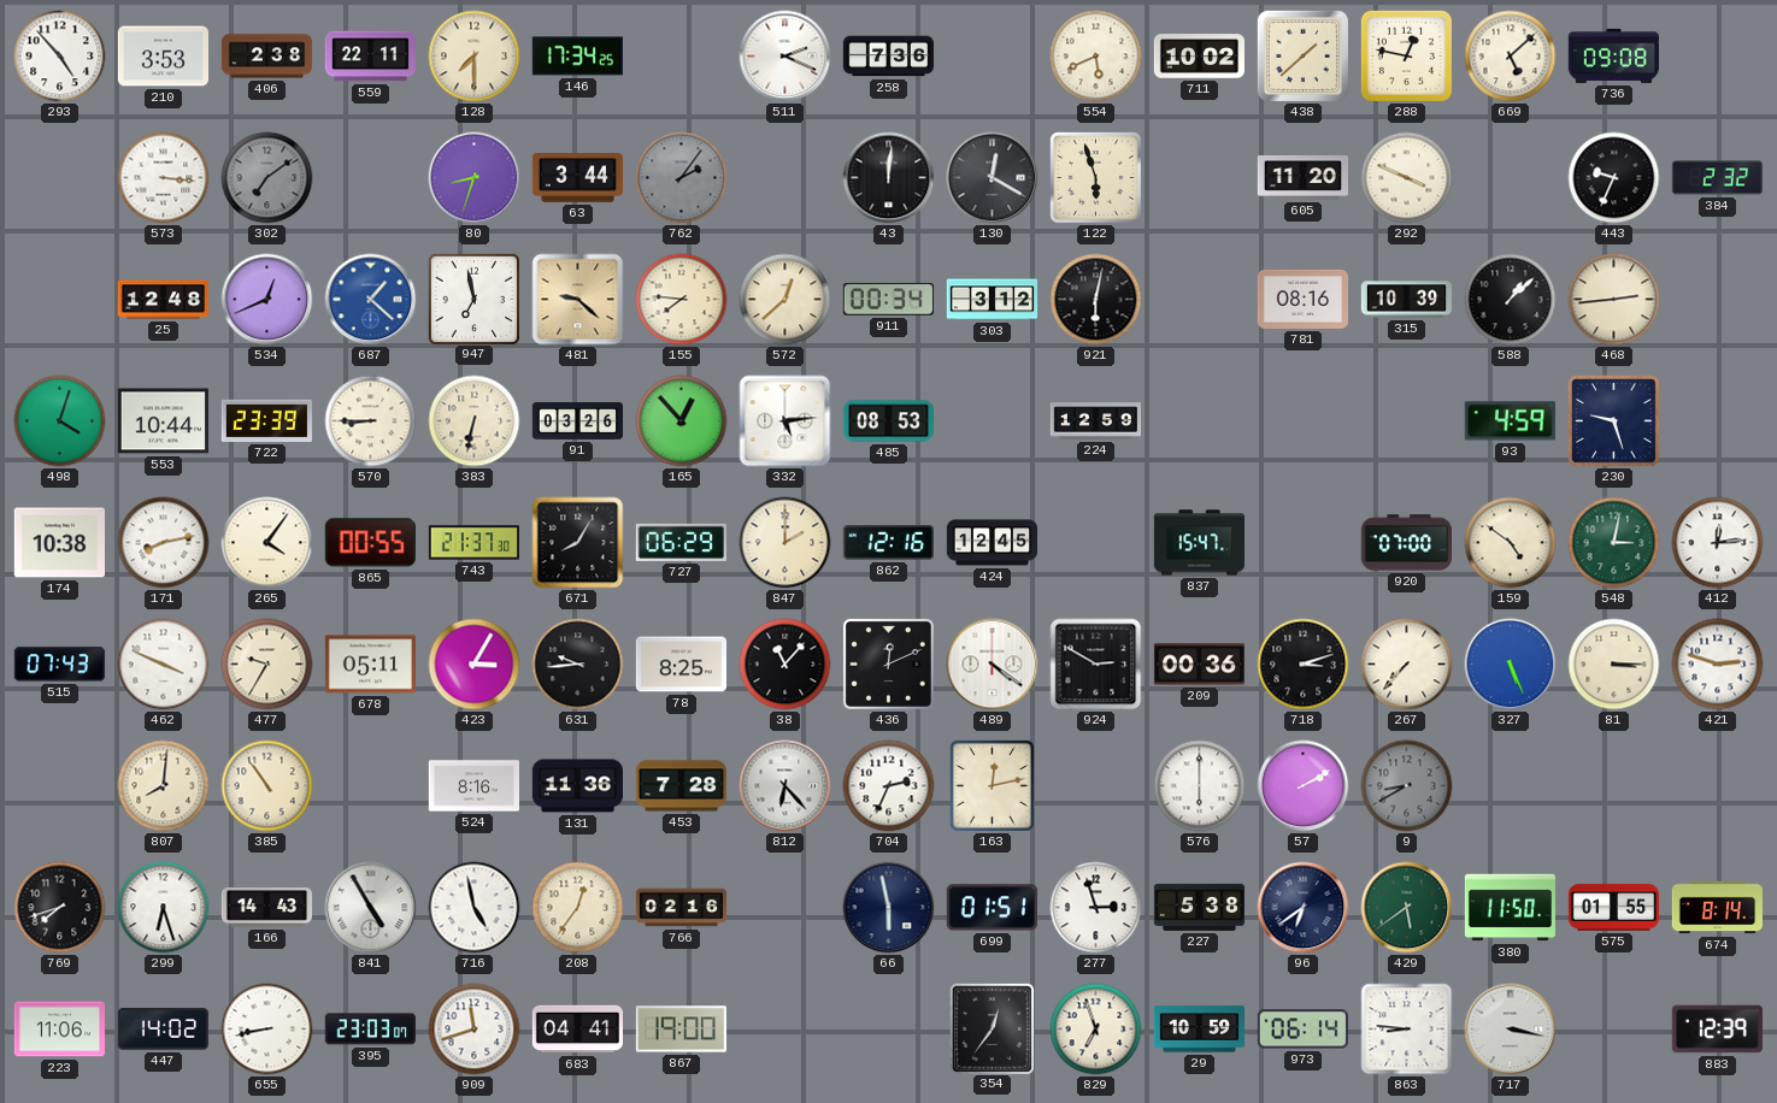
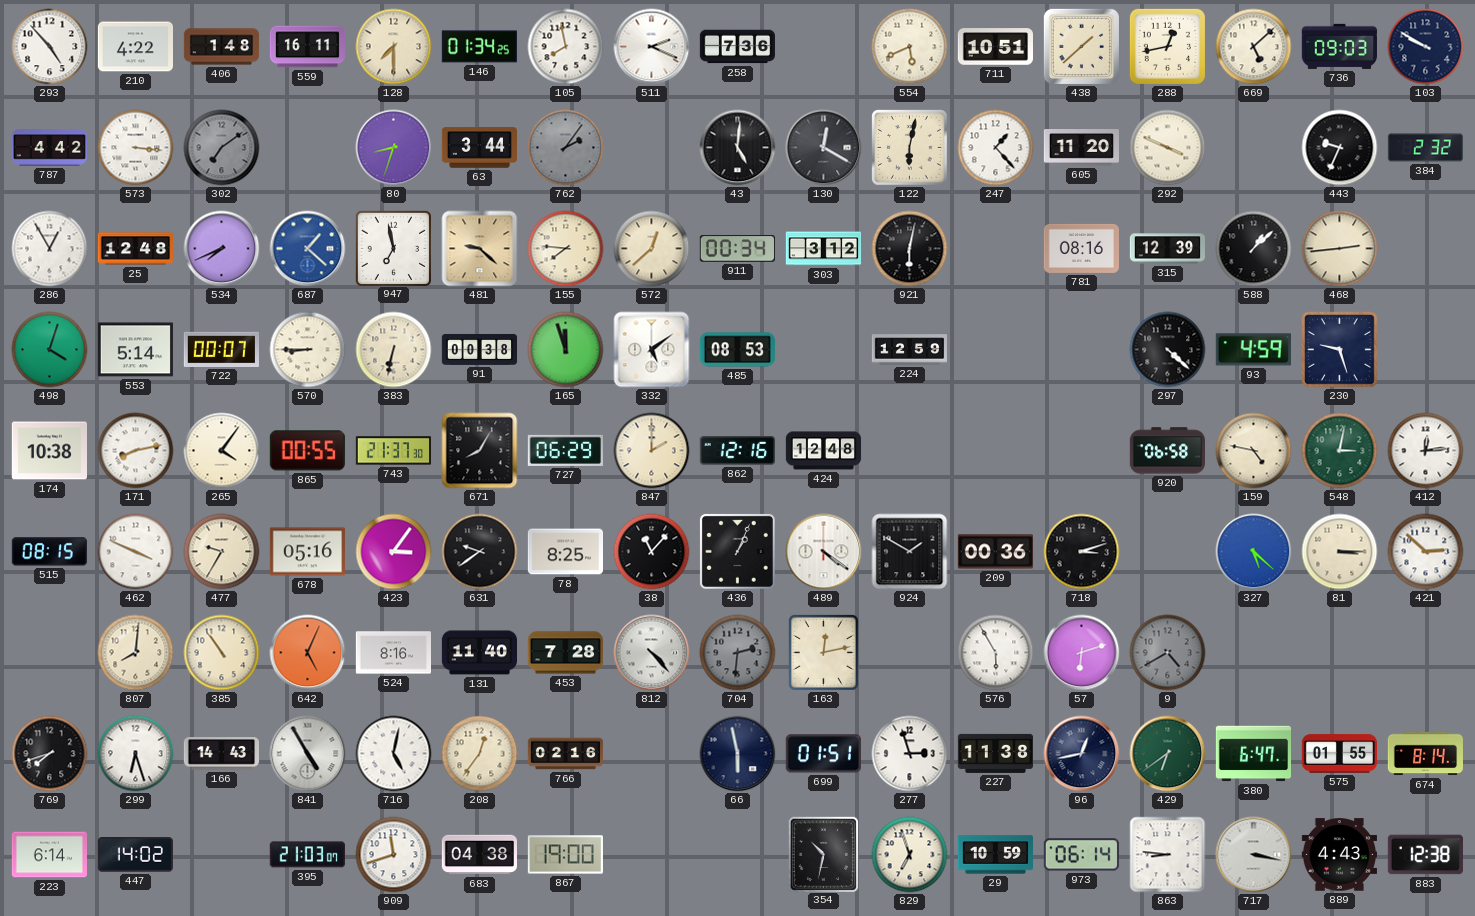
210: 3:53 -> 4:22
406: 2:38 -> 1:48
559: 22:11 -> 16:11
146: 17:34 -> 01:34
105: none -> 7:58
711: 10:02 -> 10:51
288: 12:47 -> 12:43
736: 09:08 -> 09:03
103: none -> 9:50
787: none -> 4:42
43: 12:01 -> 5:01
122: 5:57 -> 6:02
247: none -> 1:23
286: none -> 12:55
534: 12:41 -> 7:41
315: 10:39 -> 12:39
553: 10:44 -> 5:14
722: 23:39 -> 00:07
91: 03:26 -> 00:38
165: 12:53 -> 11:57
332: 5:14 -> 5:09
297: none -> 4:22
424: 12:45 -> 12:48
837: 15:47 -> none
920: 07:00 -> 06:58
159: 4:51 -> 4:47
515: 07:43 -> 08:15
678: 05:11 -> 05:16
423: 3:05 -> 3:06
631: 9:44 -> 9:39
436: 12:11 -> 1:04
924: 2:50 -> 1:50
267: 7:37 -> none
327: 5:26 -> 5:22
421: 2:48 -> 2:52
642: none -> 5:04
131: 11:36 -> 11:40
812: 6:23 -> 4:23
704: 2:34 -> 2:31
704 dial: white -> grey
576: 6:00 -> 5:55
57: 2:10 -> 6:12
9: 8:40 -> 4:40
716: 4:58 -> 5:02
227: 5:38 -> 11:38
96: 6:39 -> 12:43
429: 5:39 -> 6:39
380: 11:50 -> 6:47
223: 11:06 -> 6:14
655: 8:43 -> none
395: 23:03 -> 21:03
683: 04:41 -> 04:38
354: 12:36 -> 10:32
889: none -> 4:43
883: 12:39 -> 12:38
